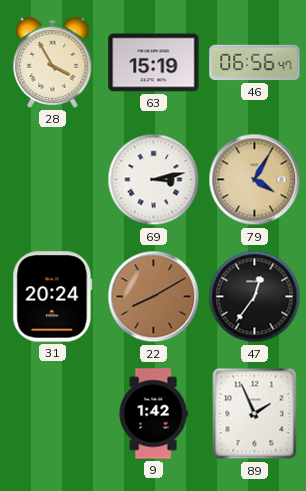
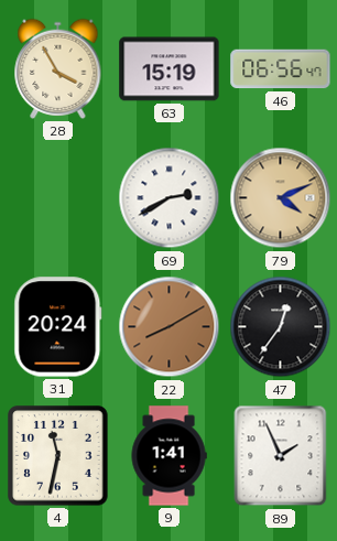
69: 3:13 -> 2:40
79: 4:05 -> 4:11
4: none -> 11:32
9: 1:42 -> 1:41
